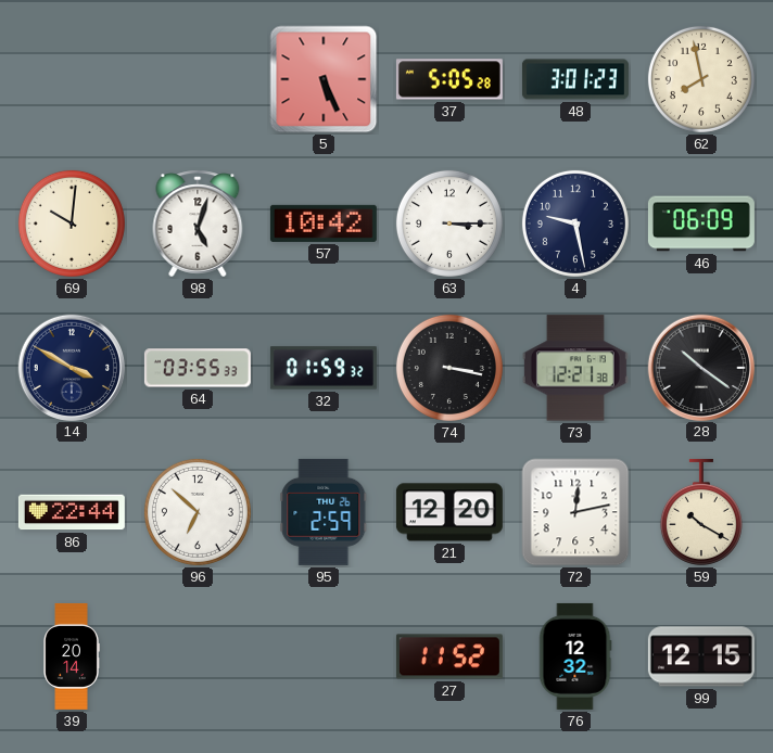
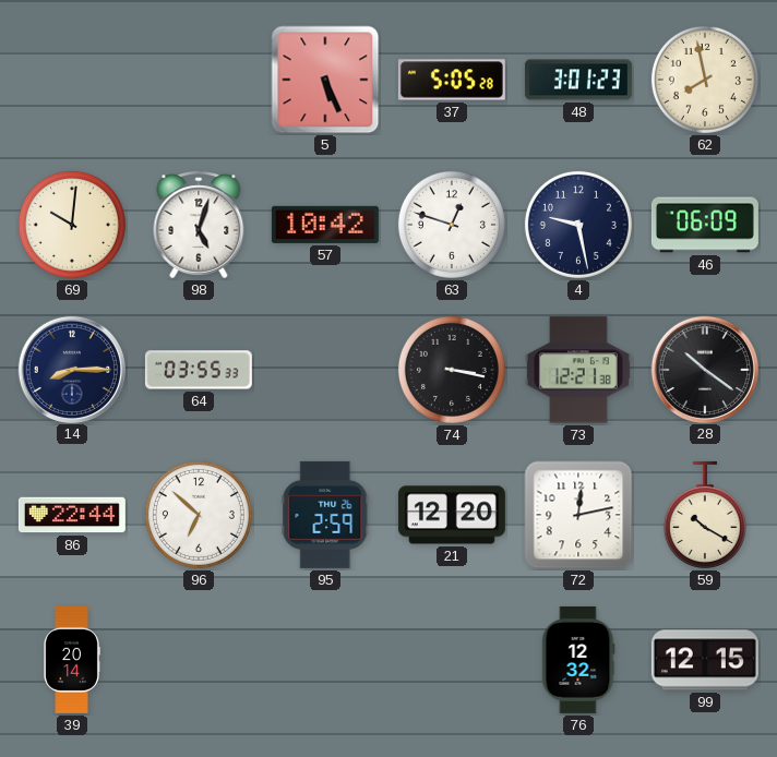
63: 3:15 -> 12:48
14: 3:50 -> 8:15
32: 01:59 -> none
27: 11:52 -> none
